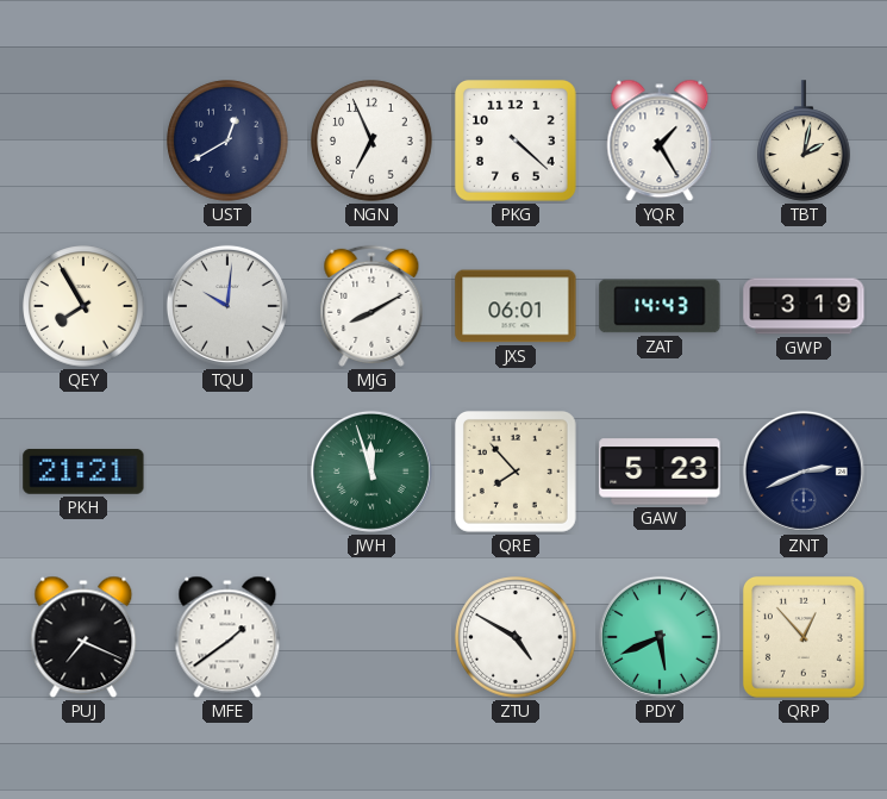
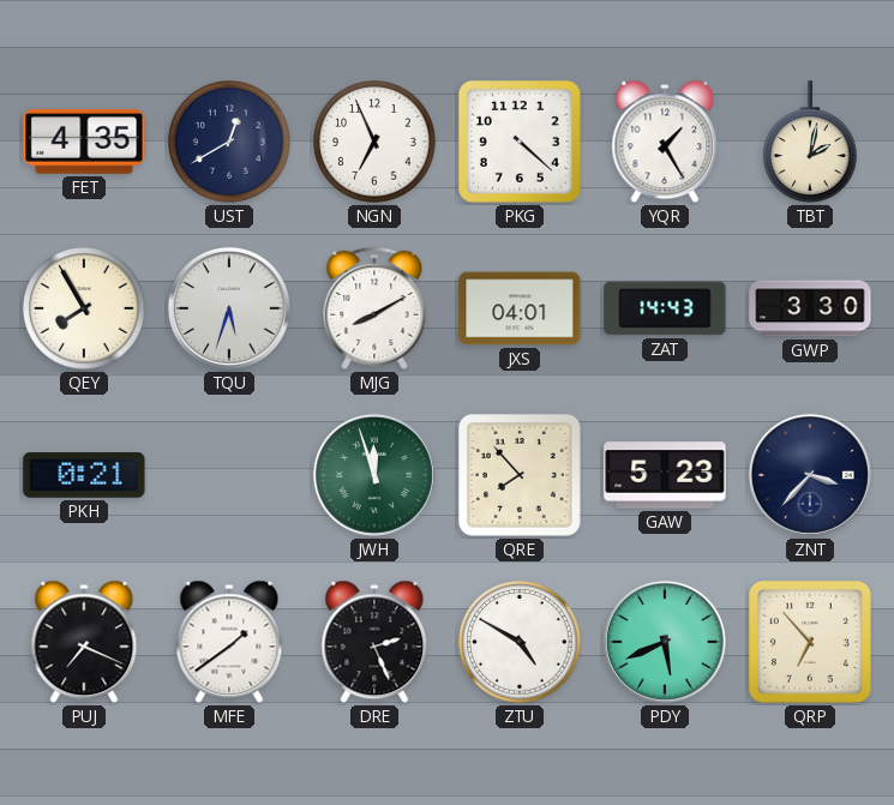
FET: none -> 4:35
TQU: 10:01 -> 5:33
JXS: 06:01 -> 04:01
GWP: 3:19 -> 3:30
PKH: 21:21 -> 0:21
ZNT: 2:41 -> 3:37
DRE: none -> 2:26
QRP: 12:53 -> 6:53
